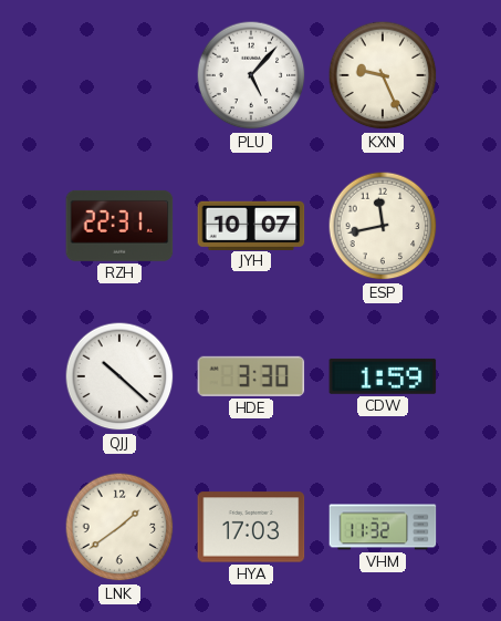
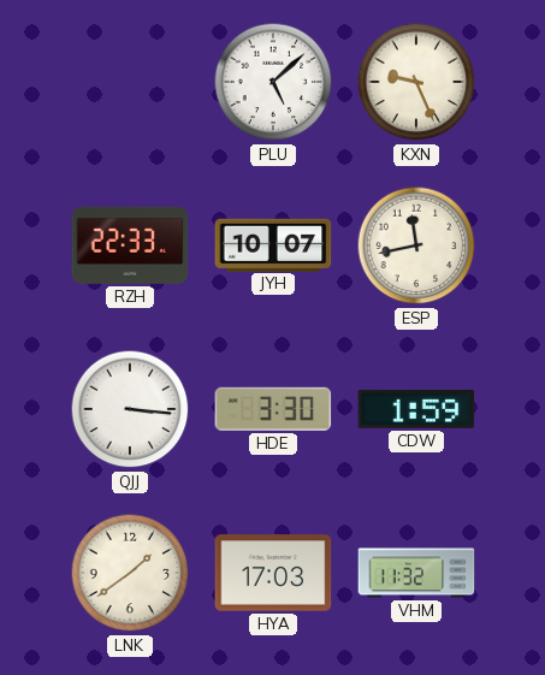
PLU: 5:07 -> 5:08
RZH: 22:31 -> 22:33
QJJ: 10:22 -> 3:16
